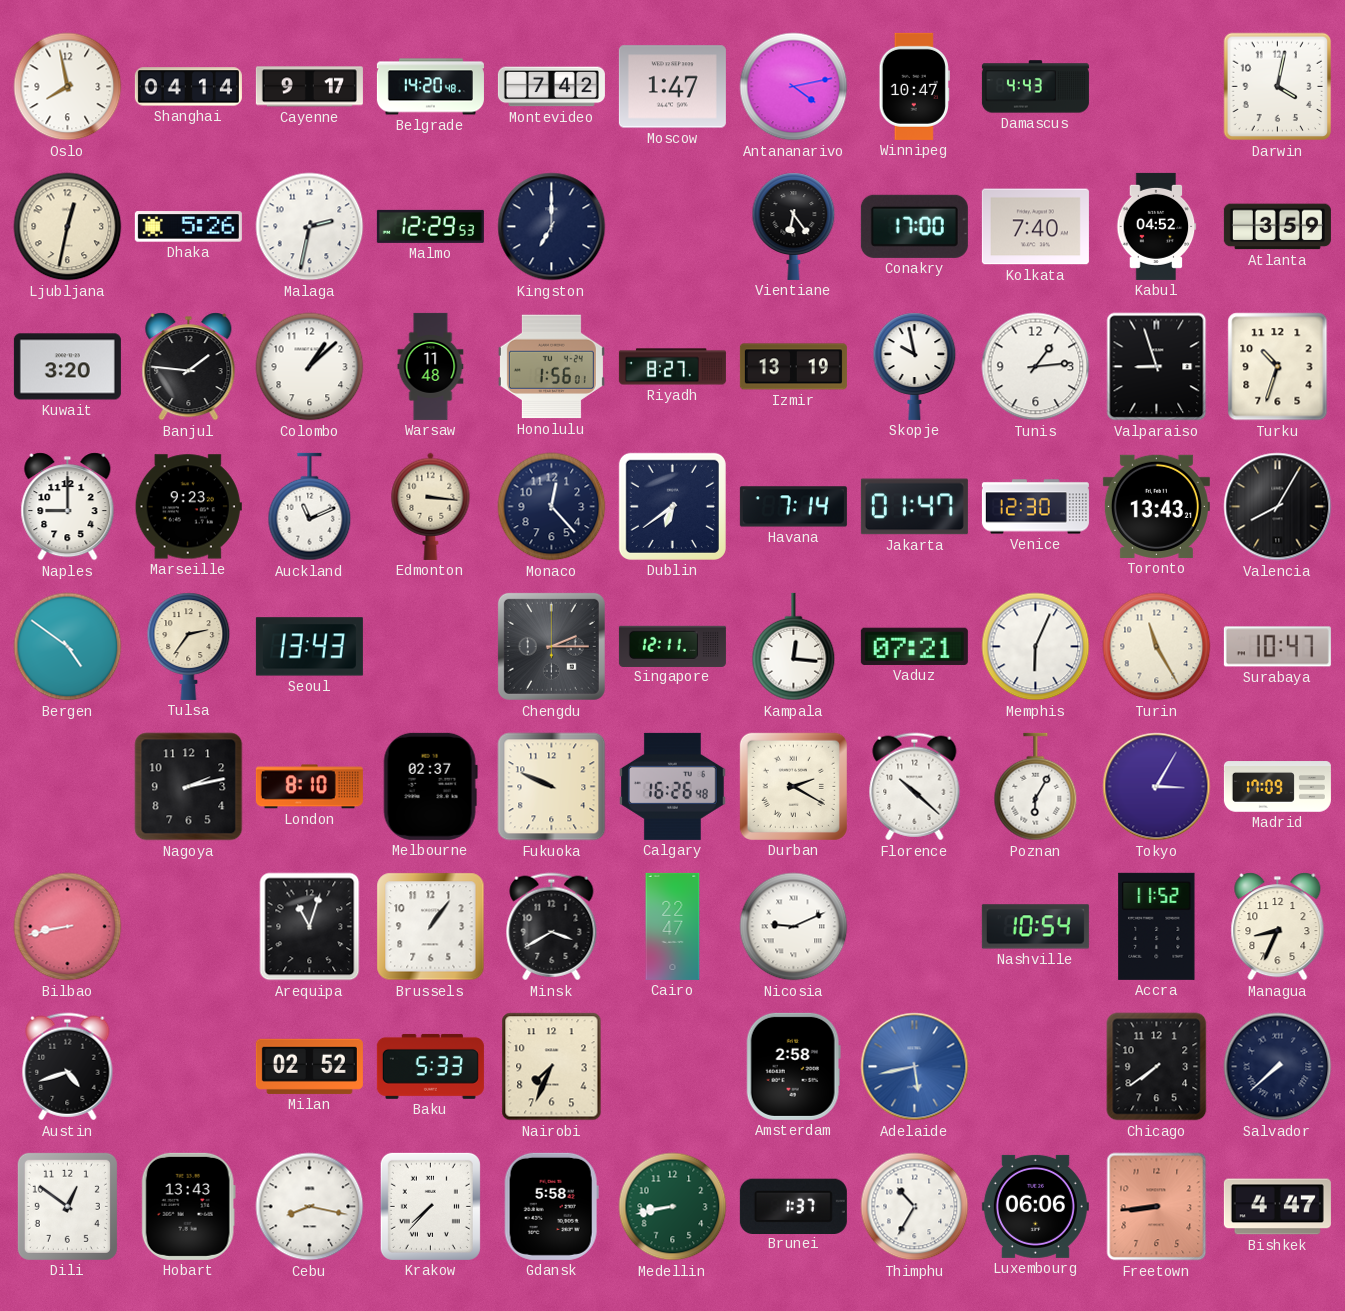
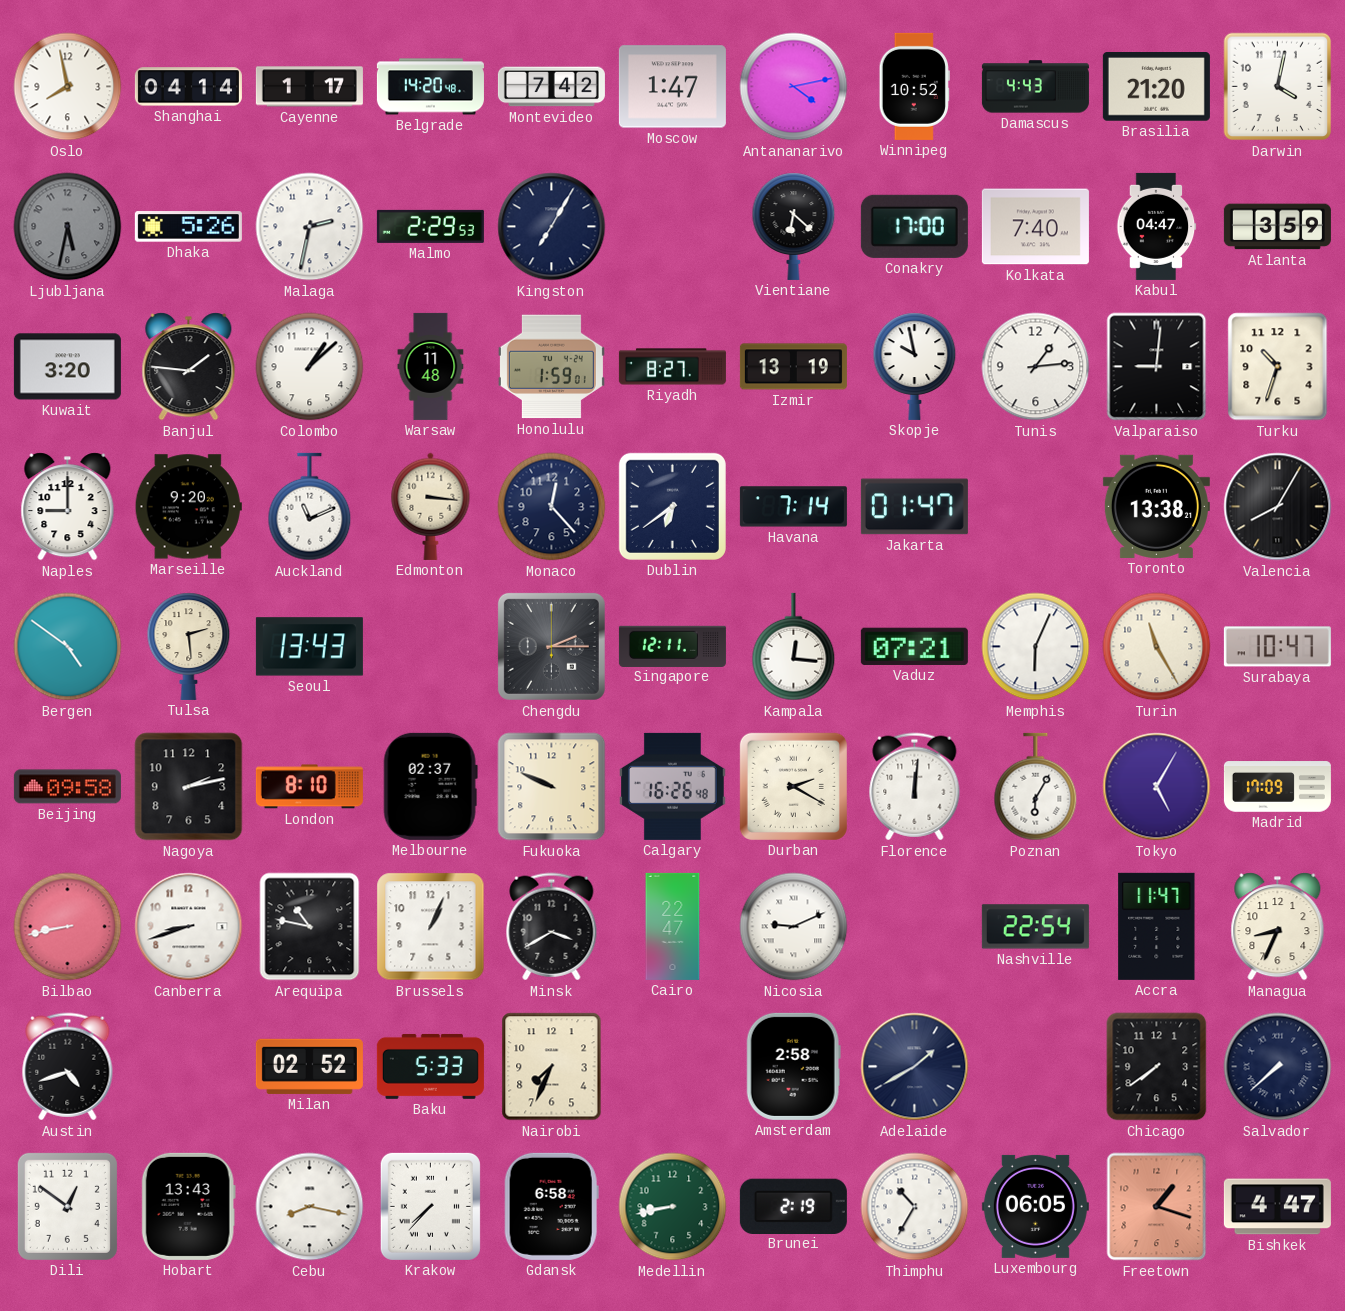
Cayenne: 9:17 -> 1:17
Winnipeg: 10:47 -> 10:52
Brasilia: none -> 21:20
Ljubljana: 12:32 -> 5:32
Ljubljana dial: cream -> grey
Malmo: 12:29 -> 2:29
Kingston: 7:00 -> 7:05
Vientiane: 6:24 -> 6:22
Kabul: 04:52 -> 04:47
Honolulu: 1:56 -> 1:59
Valparaiso: 8:57 -> 9:01
Marseille: 9:23 -> 9:20
Venice: 12:30 -> none
Toronto: 13:43 -> 13:38
Tulsa: 2:36 -> 2:29
Beijing: none -> 09:58
Florence: 10:22 -> 12:01
Tokyo: 3:05 -> 5:05
Canberra: none -> 8:42
Arequipa: 11:03 -> 10:47
Brussels: 1:06 -> 1:04
Nashville: 10:54 -> 22:54
Accra: 11:52 -> 11:47
Adelaide: 5:43 -> 1:40
Adelaide dial: blue -> navy
Gdansk: 5:58 -> 6:58
Brunei: 1:37 -> 2:19
Luxembourg: 06:06 -> 06:05
Freetown: 8:44 -> 1:18
